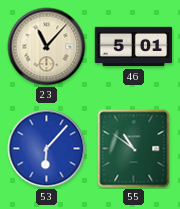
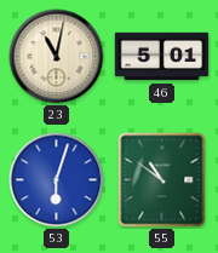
23: 11:07 -> 11:02
53: 6:07 -> 6:03
